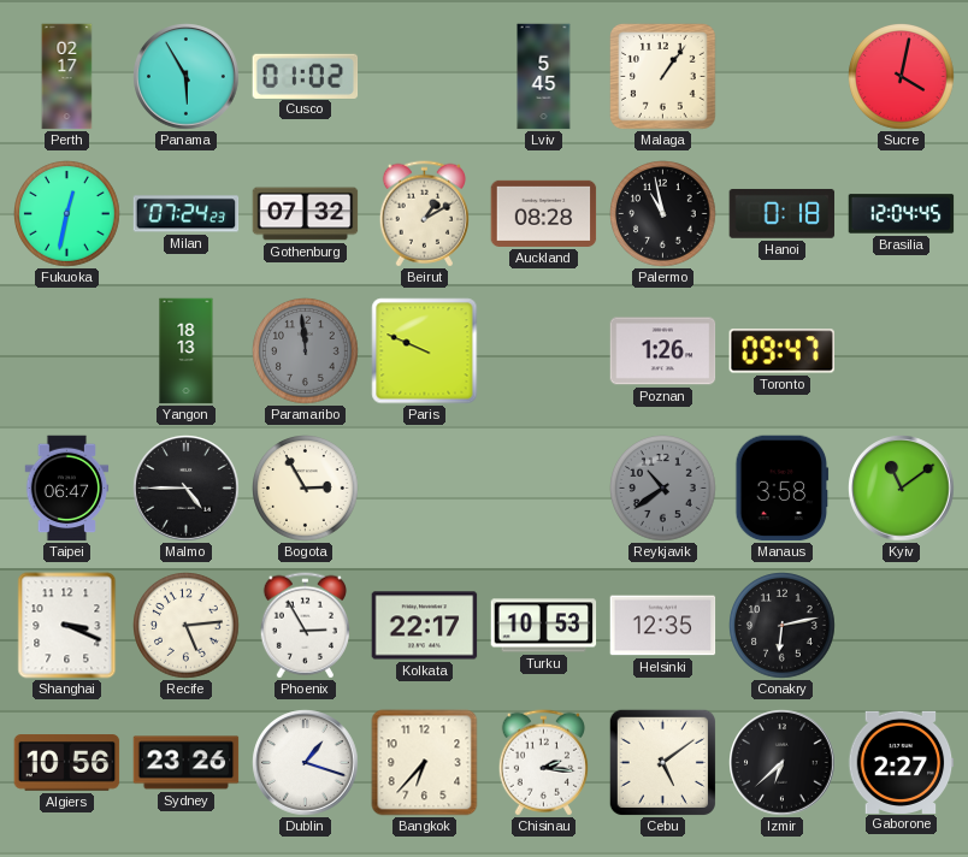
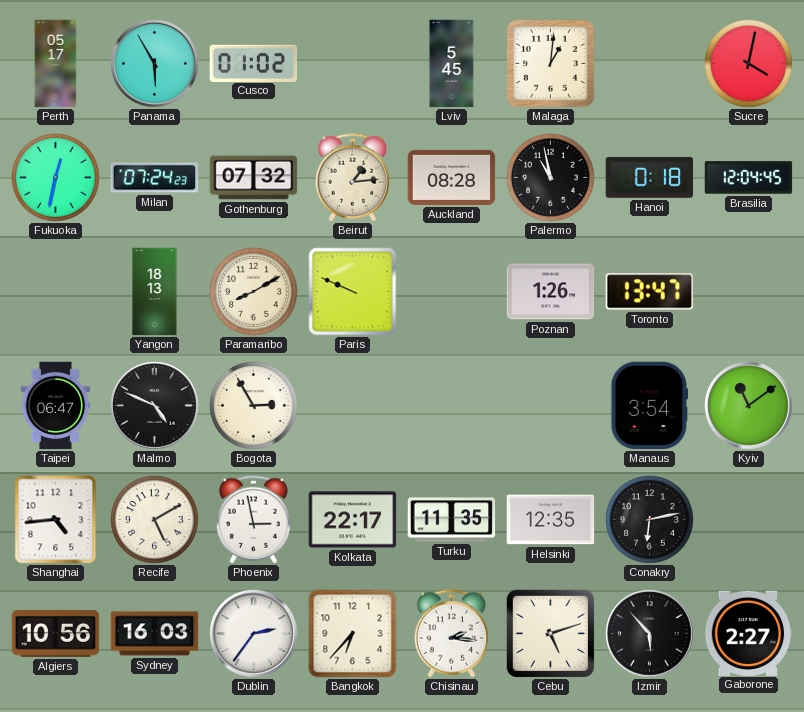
Perth: 02:17 -> 05:17
Malaga: 1:06 -> 1:01
Beirut: 1:10 -> 1:14
Paramaribo: 11:59 -> 8:10
Paramaribo dial: grey -> cream
Toronto: 09:47 -> 13:47
Malmo: 4:45 -> 4:49
Reykjavik: 10:39 -> none
Manaus: 3:58 -> 3:54
Shanghai: 3:19 -> 4:44
Recife: 5:14 -> 5:10
Phoenix: 2:55 -> 2:58
Turku: 10:53 -> 11:35
Sydney: 23:26 -> 16:03
Dublin: 1:18 -> 2:36
Cebu: 5:09 -> 5:12
Izmir: 6:38 -> 5:53
